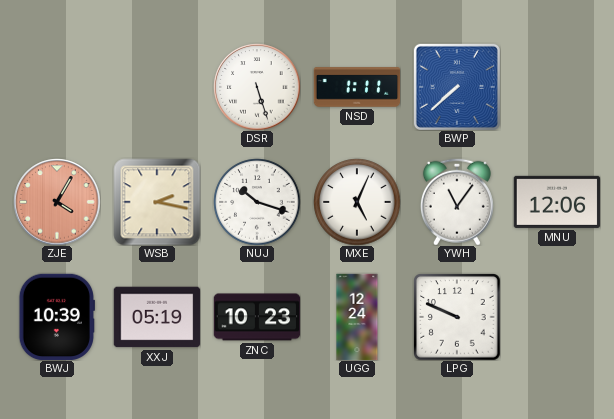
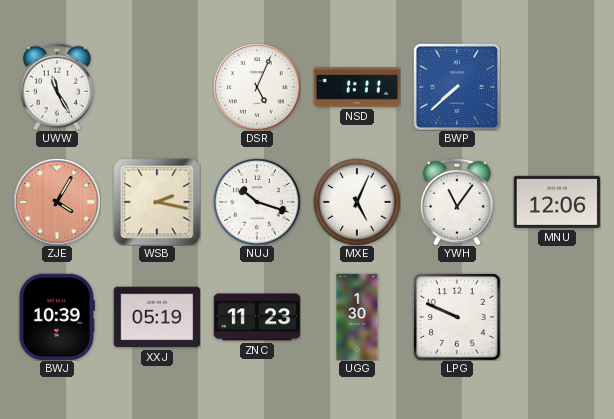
UWW: none -> 11:25
DSR: 5:27 -> 5:04
ZNC: 10:23 -> 11:23
UGG: 12:24 -> 1:30
